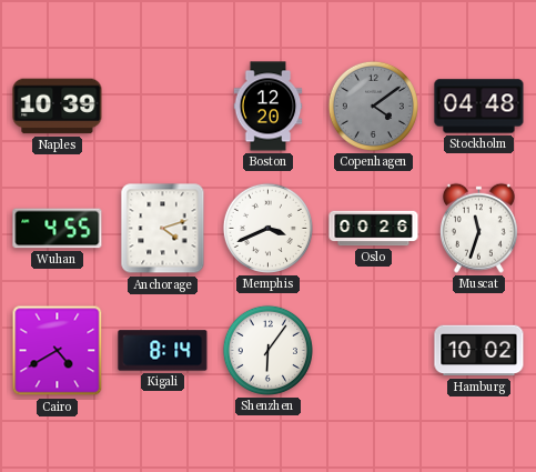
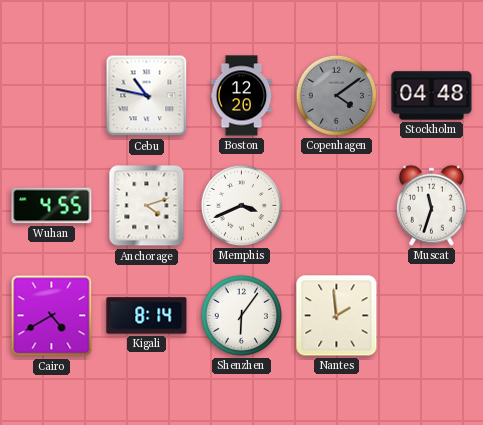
Naples: 10:39 -> none
Cebu: none -> 10:47
Oslo: 00:26 -> none
Nantes: none -> 1:59
Hamburg: 10:02 -> none
